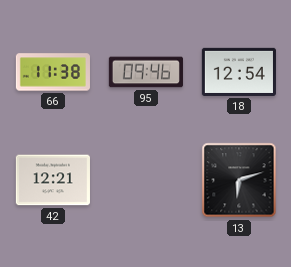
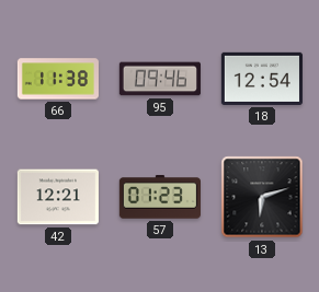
57: none -> 01:23
